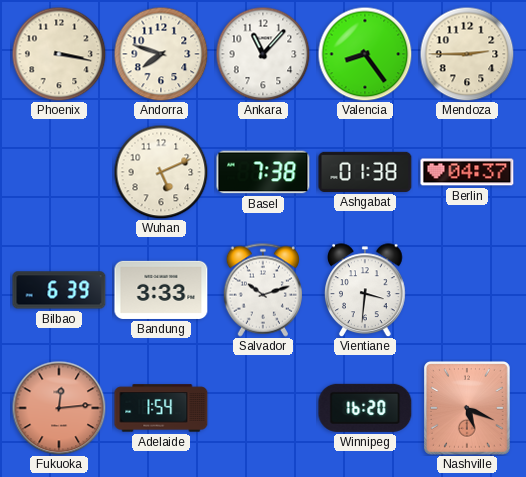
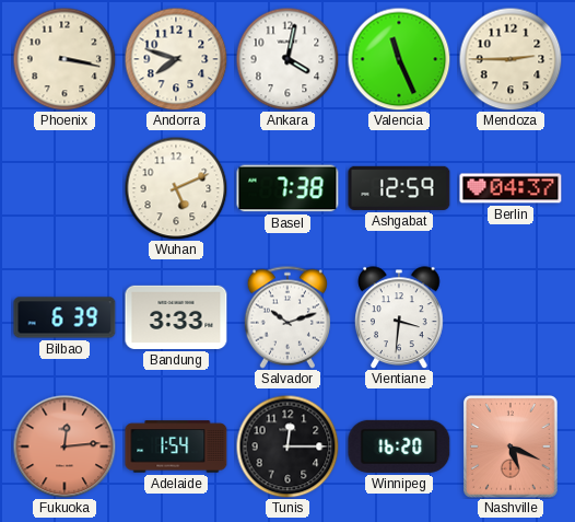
Ankara: 11:07 -> 4:02
Valencia: 8:24 -> 11:26
Ashgabat: 01:38 -> 12:59
Tunis: none -> 12:15
